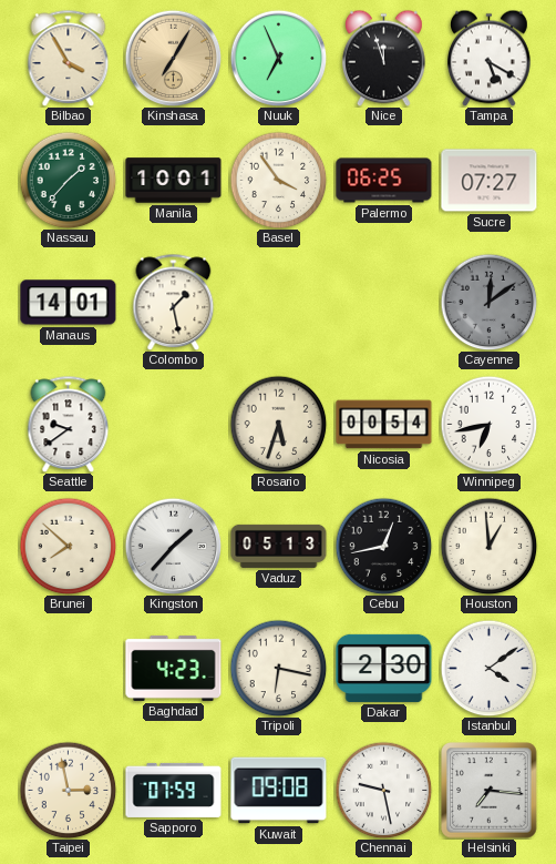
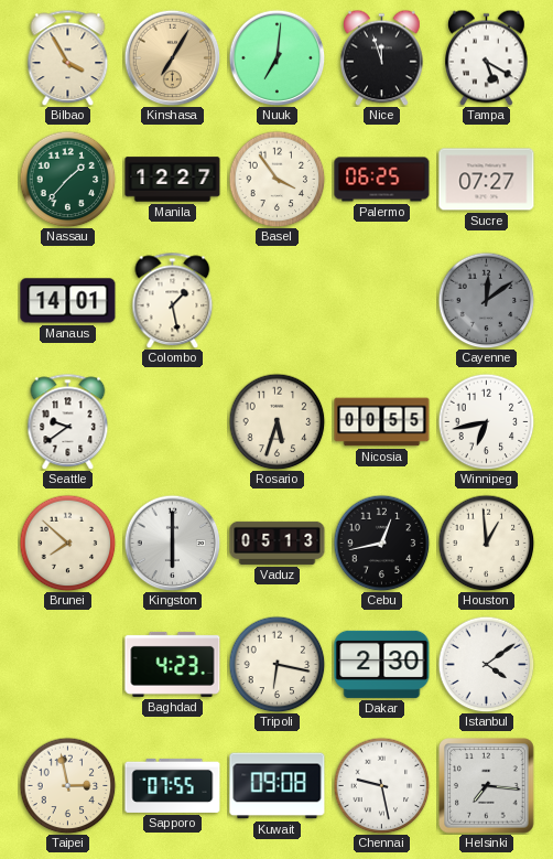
Nuuk: 6:56 -> 7:01
Manila: 10:01 -> 12:27
Nicosia: 00:54 -> 00:55
Kingston: 1:37 -> 6:00
Sapporo: 07:59 -> 07:55
